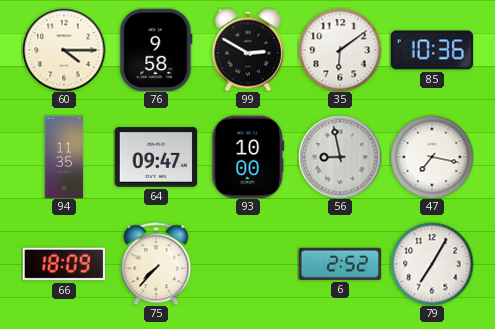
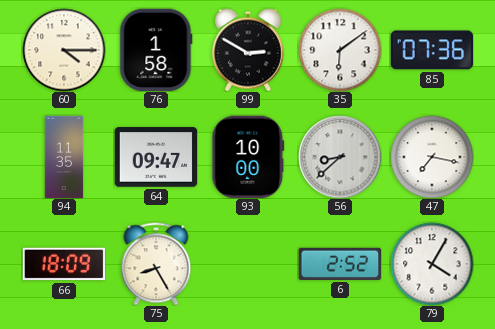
76: 9:58 -> 1:58
85: 10:36 -> 07:36
56: 8:58 -> 8:38
75: 7:37 -> 8:25
79: 7:05 -> 4:05
